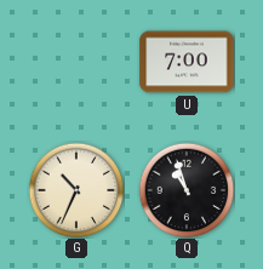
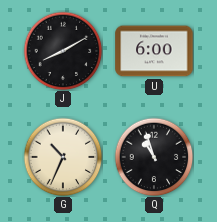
J: none -> 8:10
U: 7:00 -> 6:00
